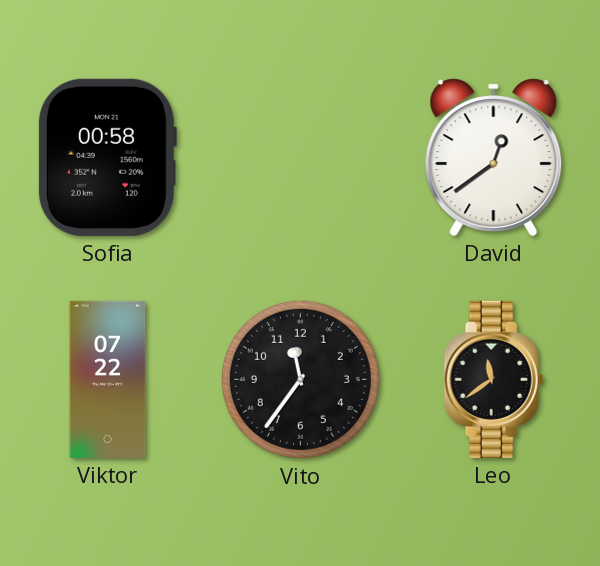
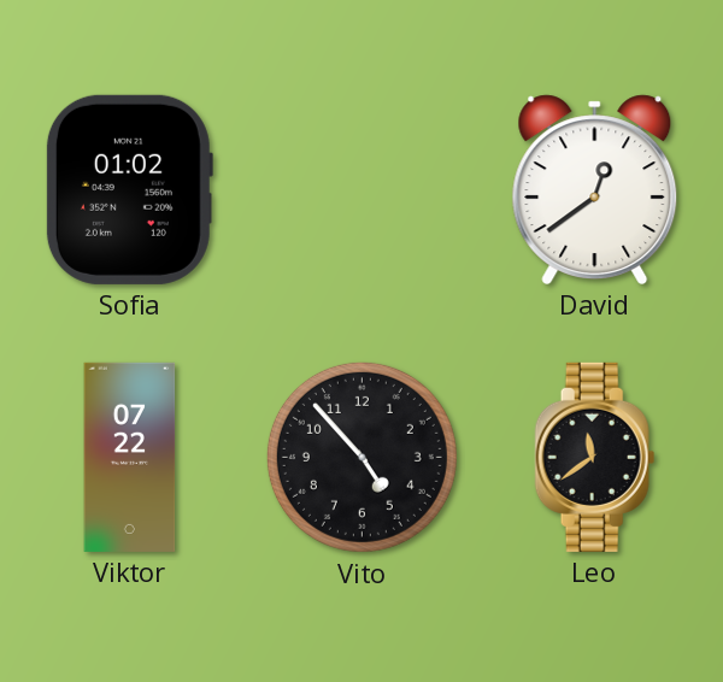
Sofia: 00:58 -> 01:02
Vito: 11:36 -> 4:53
